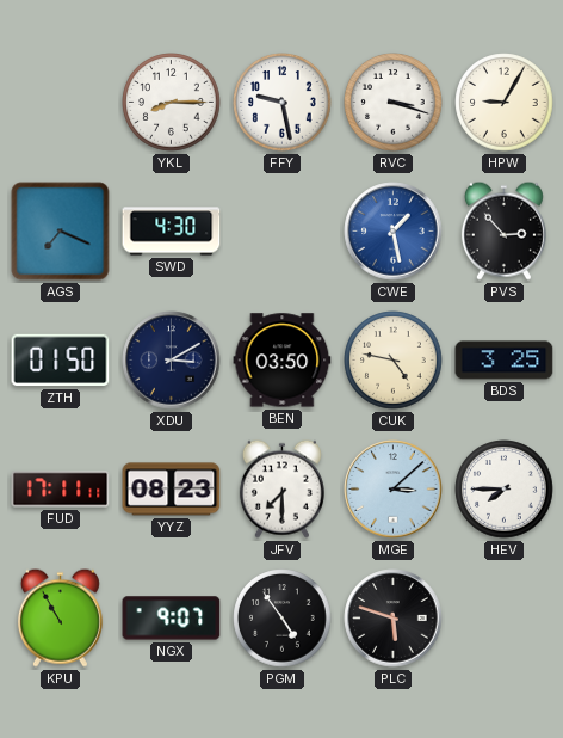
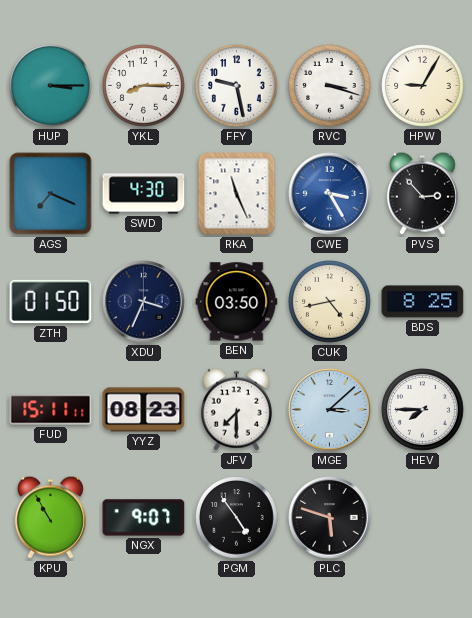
HUP: none -> 3:15
RKA: none -> 11:26
CWE: 1:28 -> 3:25
XDU: 3:10 -> 3:34
CUK: 4:47 -> 4:43
BDS: 3:25 -> 8:25
FUD: 17:11 -> 15:11
